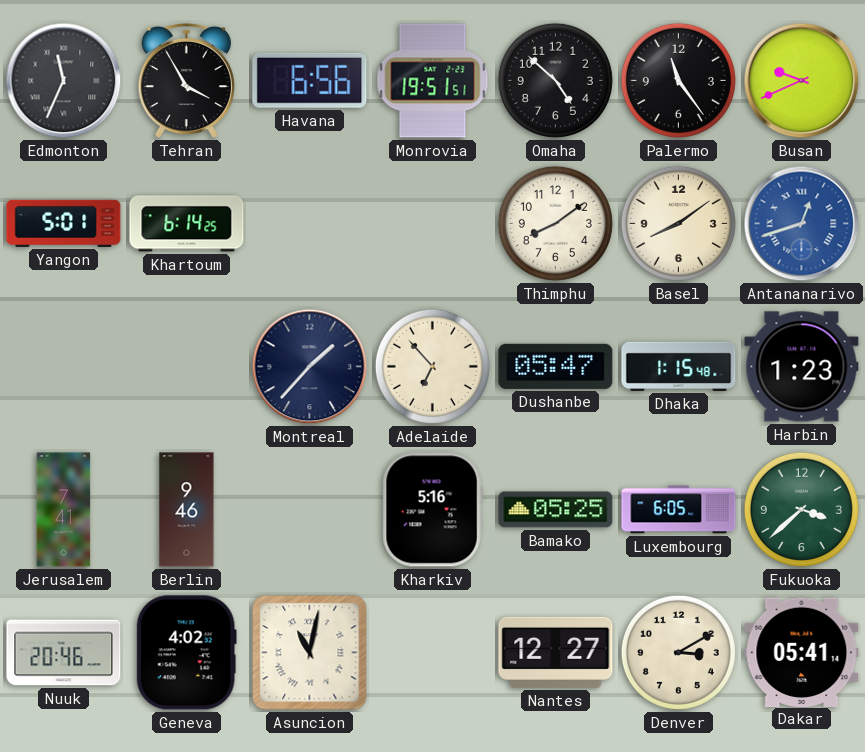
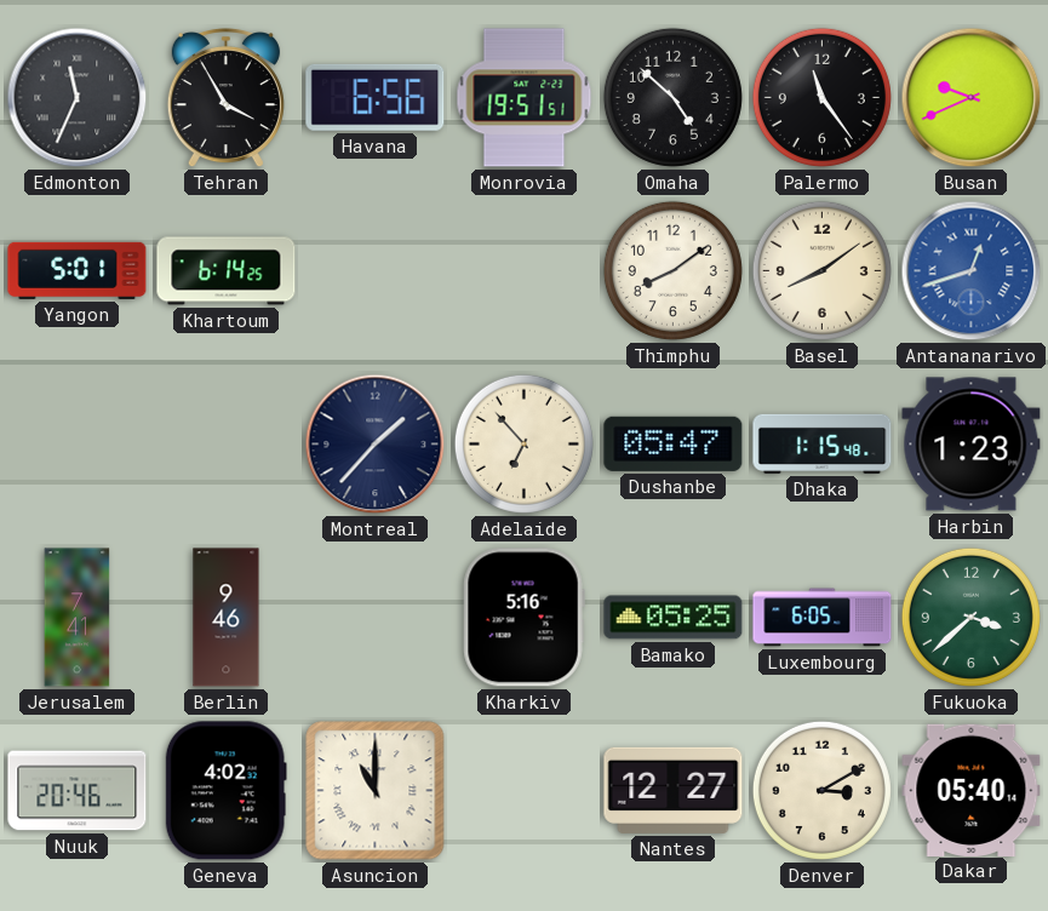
Asuncion: 11:02 -> 11:00
Dakar: 05:41 -> 05:40
